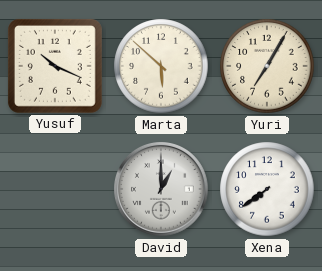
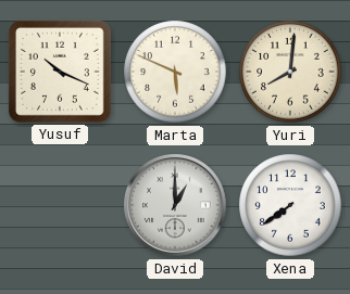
Marta: 5:52 -> 5:49
Yuri: 7:05 -> 8:01
